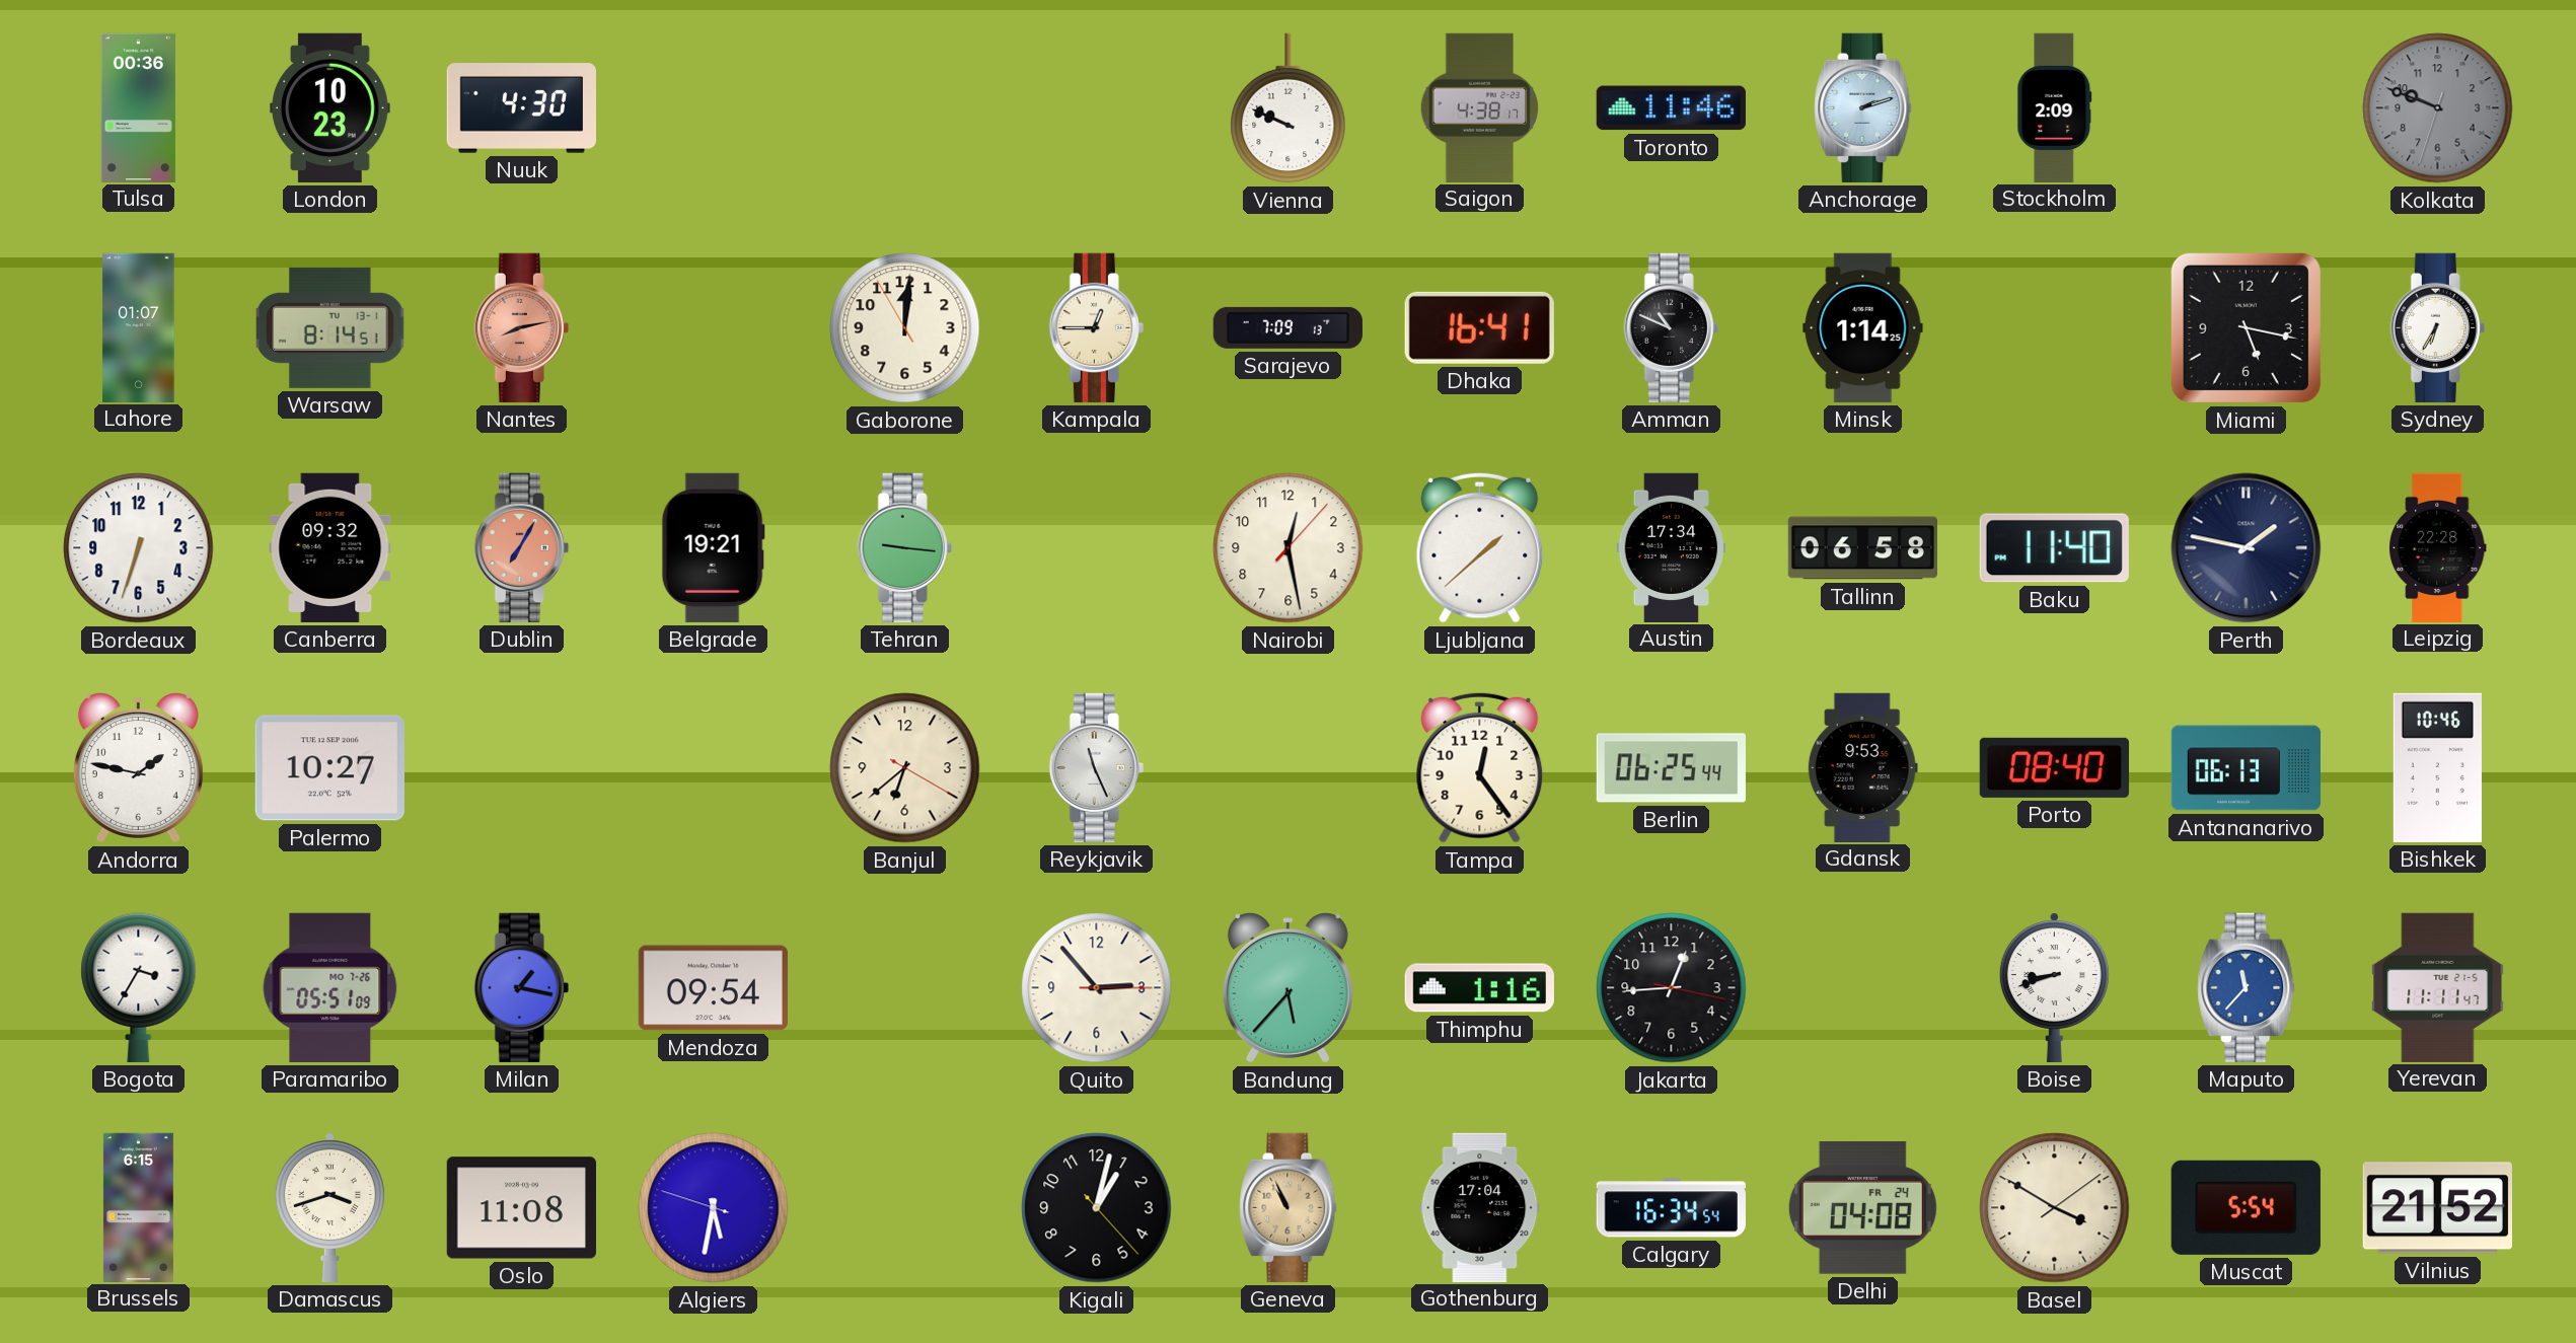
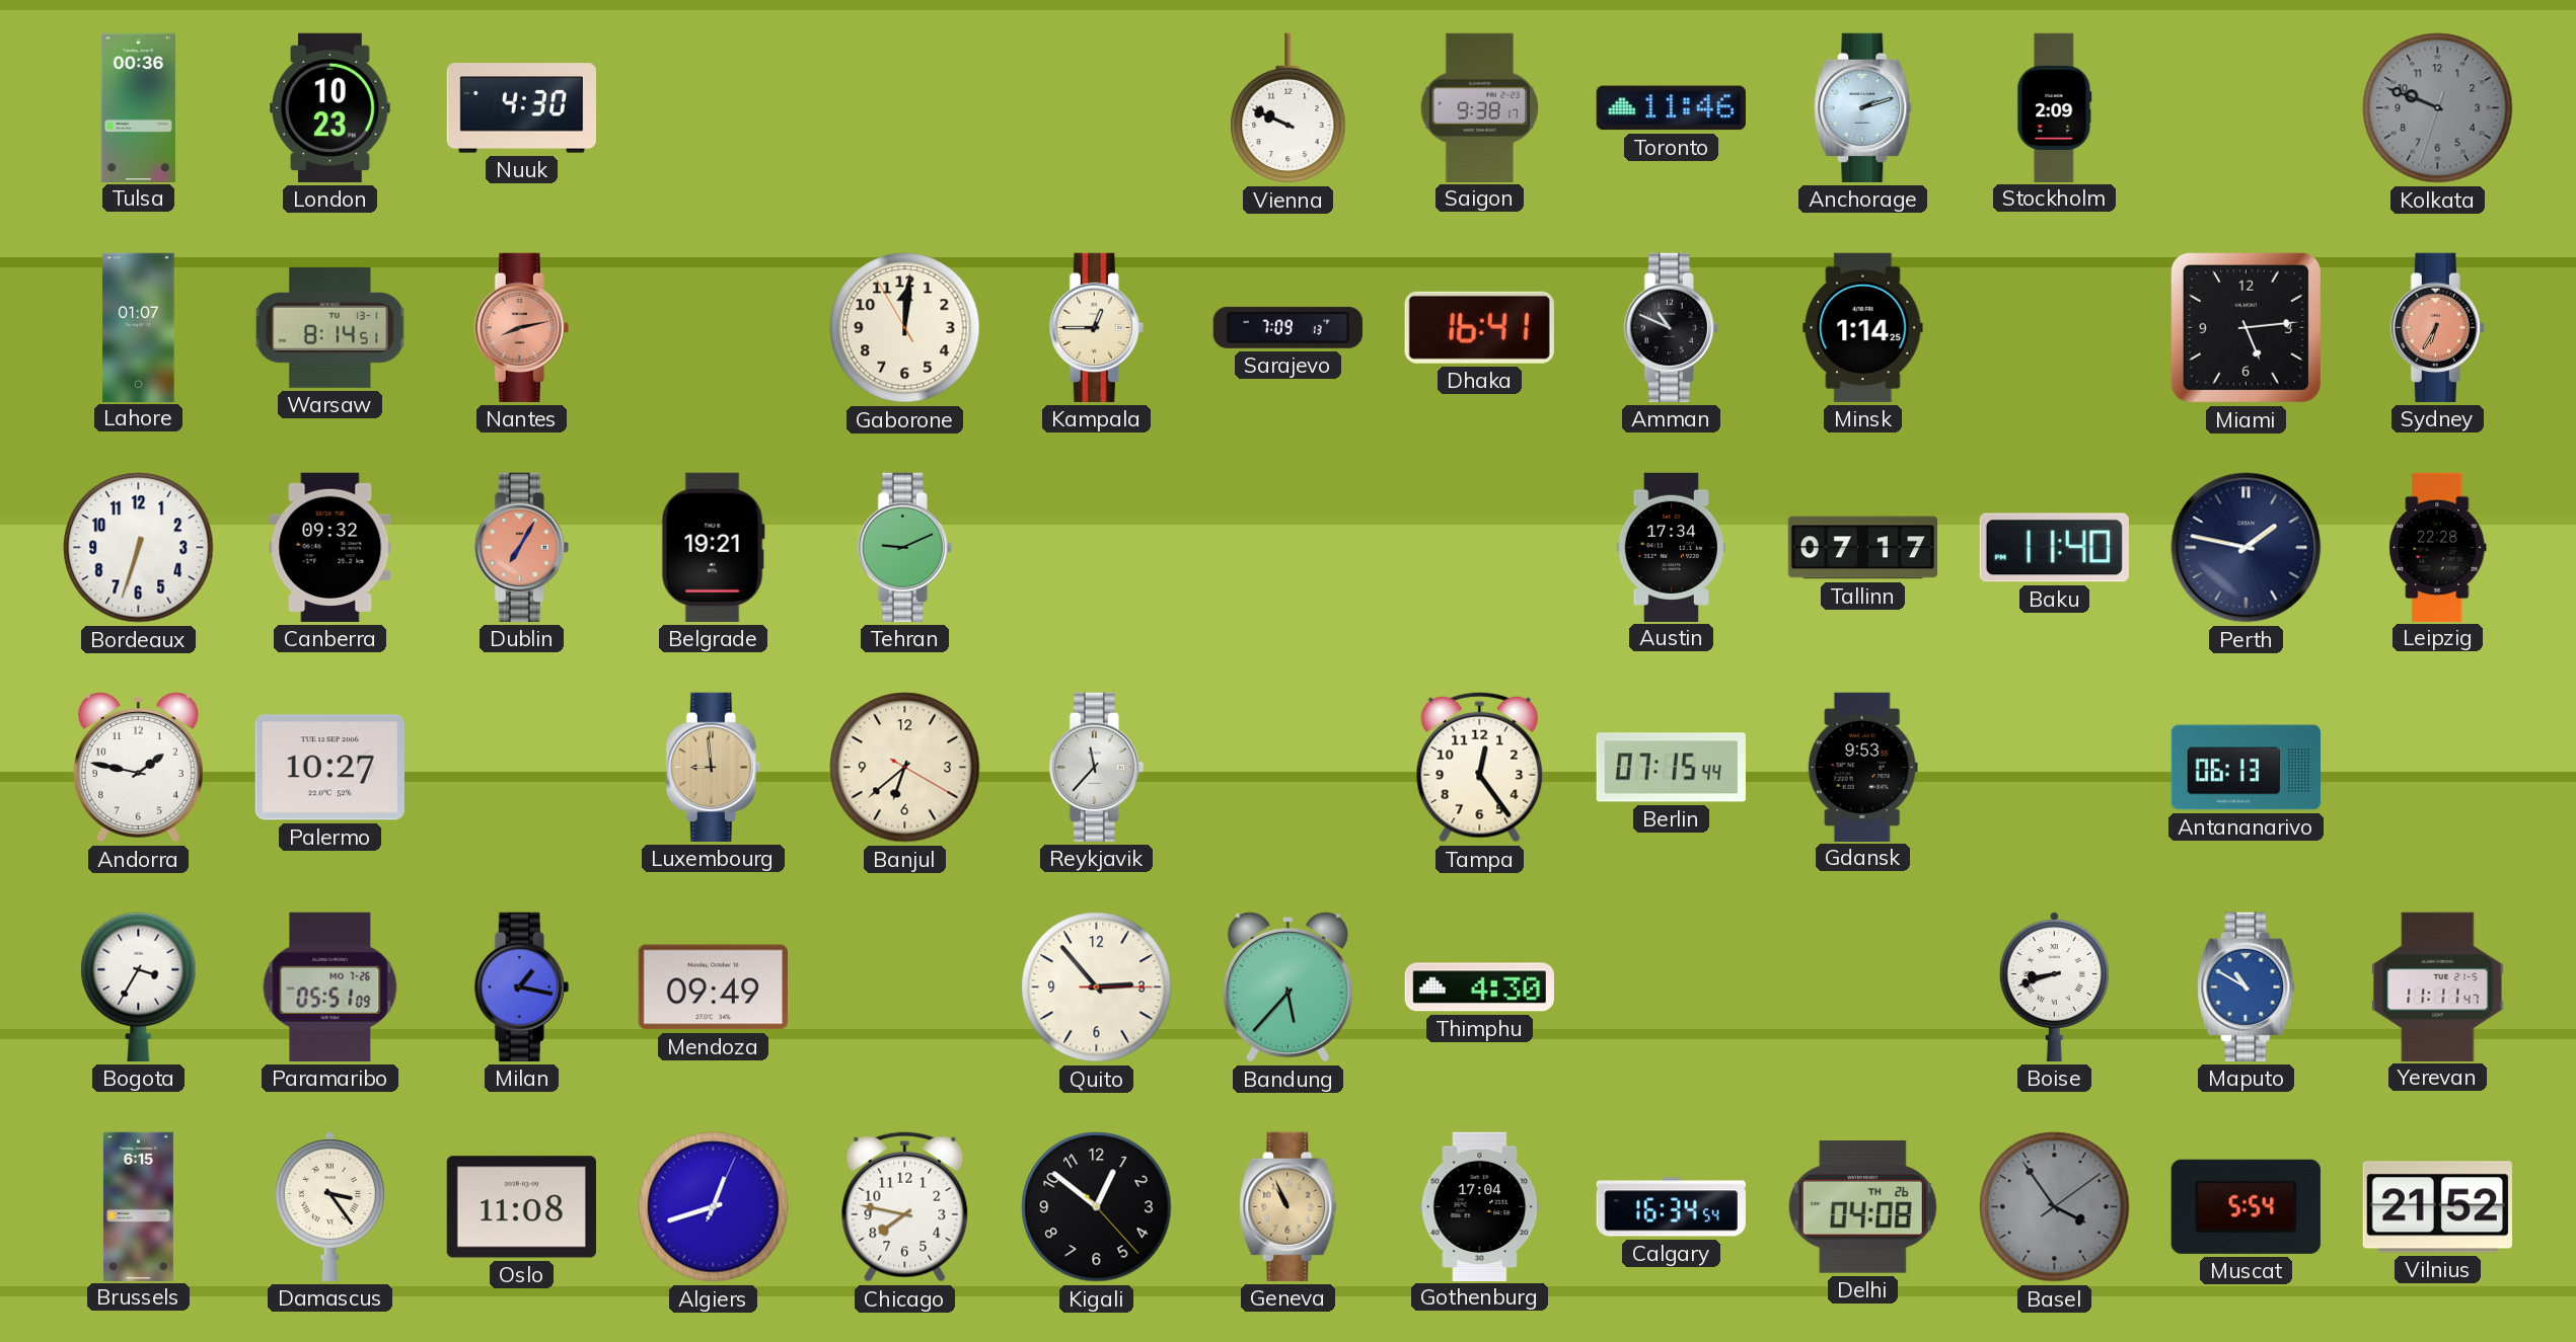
Saigon: 4:38 -> 9:38
Miami: 5:17 -> 5:14
Sydney dial: white -> salmon
Tehran: 9:16 -> 9:11
Nairobi: 12:28 -> none
Ljubljana: 1:38 -> none
Tallinn: 06:58 -> 07:17
Luxembourg: none -> 8:59
Reykjavik: 11:26 -> 11:37
Berlin: 06:25 -> 07:15
Porto: 08:40 -> none
Bishkek: 10:46 -> none
Mendoza: 09:54 -> 09:49
Thimphu: 1:16 -> 4:30
Jakarta: 12:44 -> none
Maputo: 11:37 -> 10:50
Damascus: 3:42 -> 3:24
Algiers: 5:31 -> 12:42
Chicago: none -> 7:47
Kigali: 1:02 -> 12:51
Delhi date: FR 24 -> TH 26
Basel: 3:50 -> 3:54
Basel dial: cream -> grey
